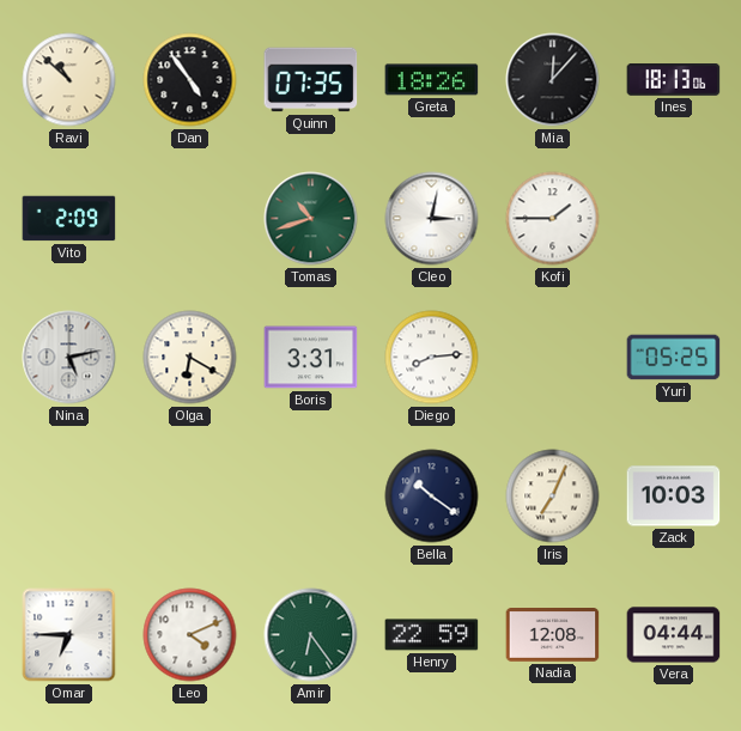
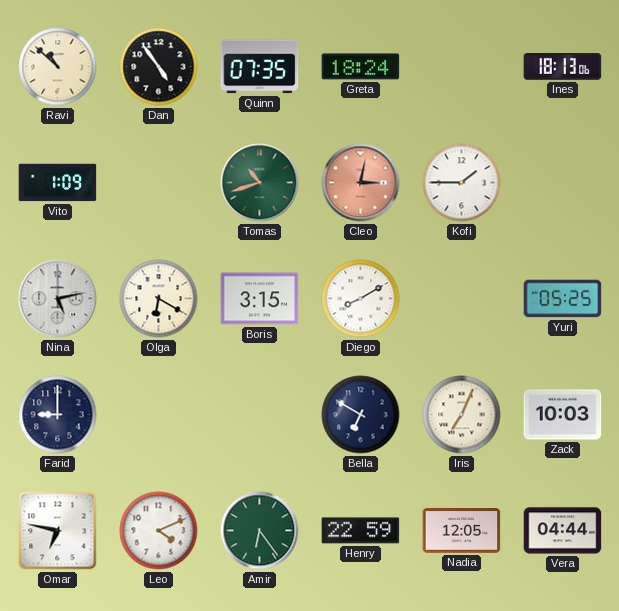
Greta: 18:26 -> 18:24
Mia: 12:07 -> none
Vito: 2:09 -> 1:09
Cleo dial: white -> salmon
Boris: 3:31 -> 3:15
Diego: 8:14 -> 8:10
Farid: none -> 9:00
Bella: 10:21 -> 6:50
Omar: 6:45 -> 6:47
Nadia: 12:08 -> 12:05
